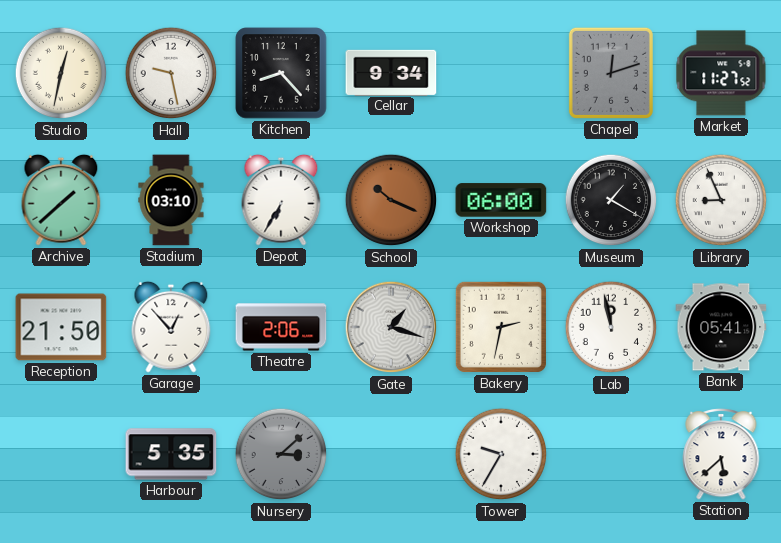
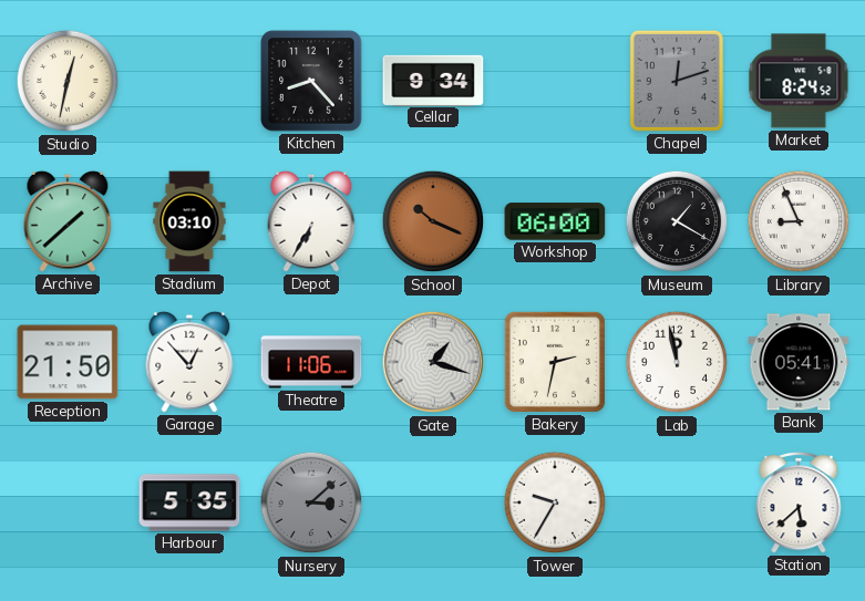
Hall: 9:28 -> none
Market: 11:27 -> 8:24
Theatre: 2:06 -> 11:06
